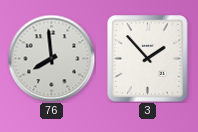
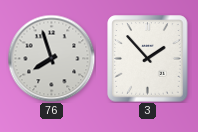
76: 7:59 -> 7:57
